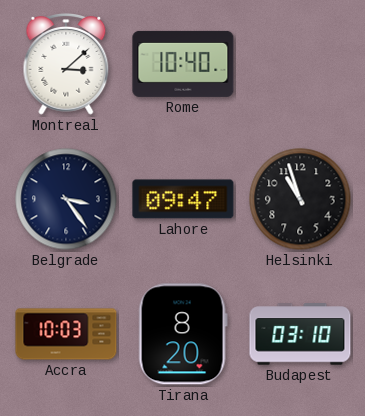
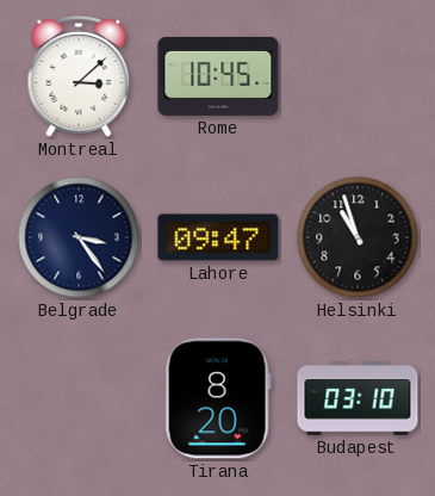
Rome: 10:40 -> 10:45
Accra: 10:03 -> none
